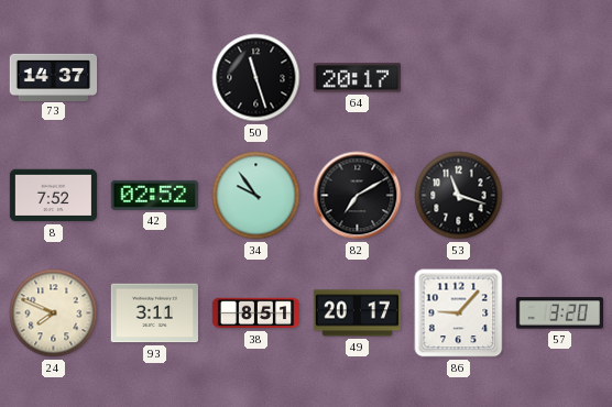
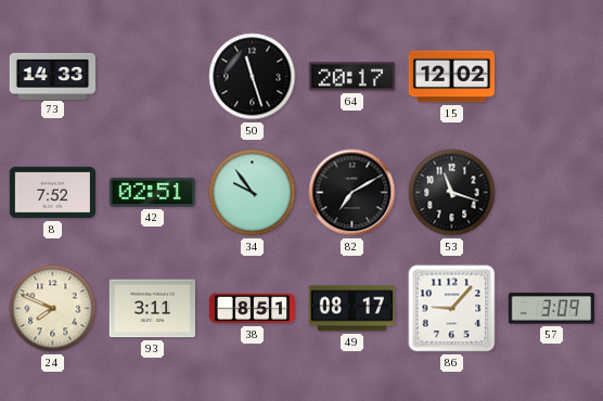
73: 14:37 -> 14:33
15: none -> 12:02
42: 02:52 -> 02:51
49: 20:17 -> 08:17
57: 3:20 -> 3:09
